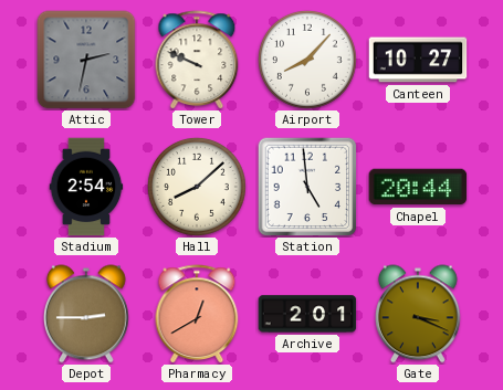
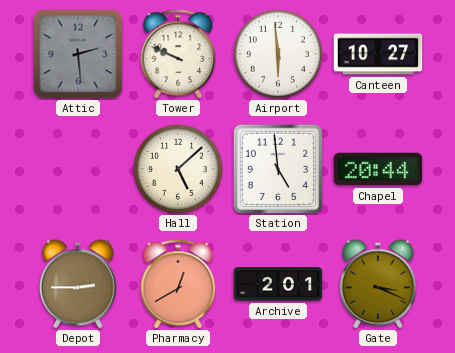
Attic: 2:32 -> 2:29
Airport: 8:07 -> 5:59
Stadium: 2:54 -> none
Hall: 8:08 -> 5:08
